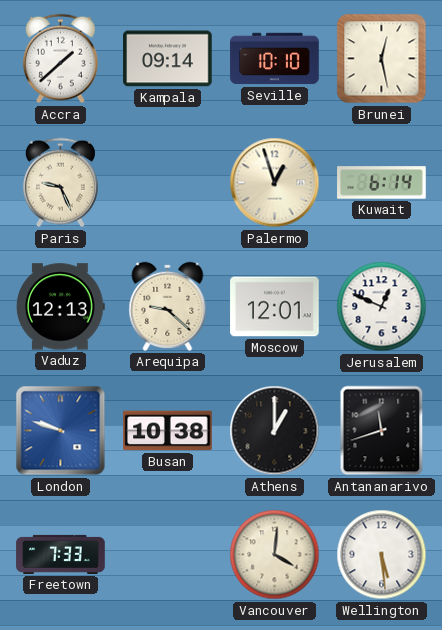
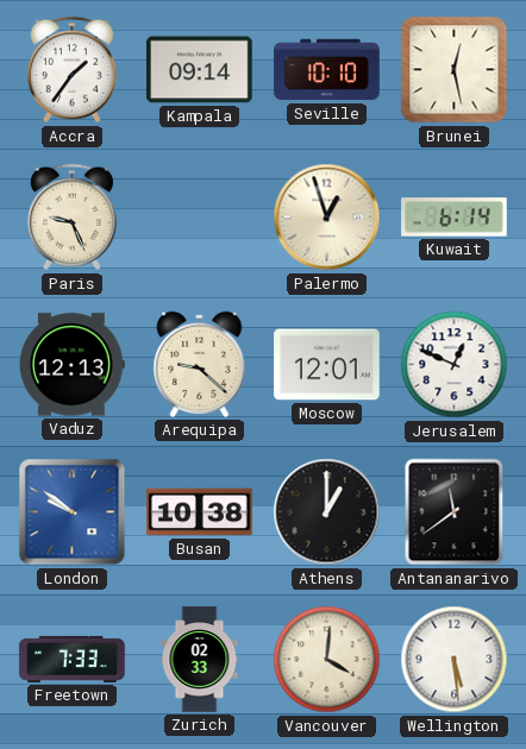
Accra: 1:38 -> 1:36
London: 9:48 -> 9:51
Antananarivo: 11:42 -> 11:39
Zurich: none -> 02:33
